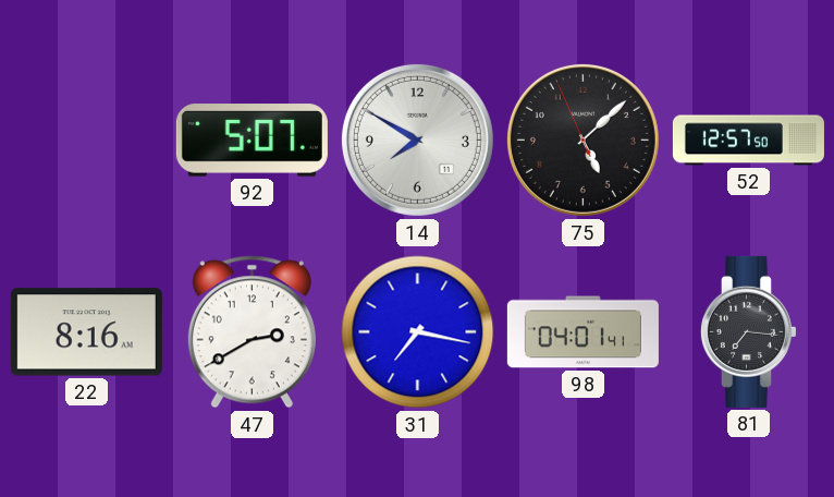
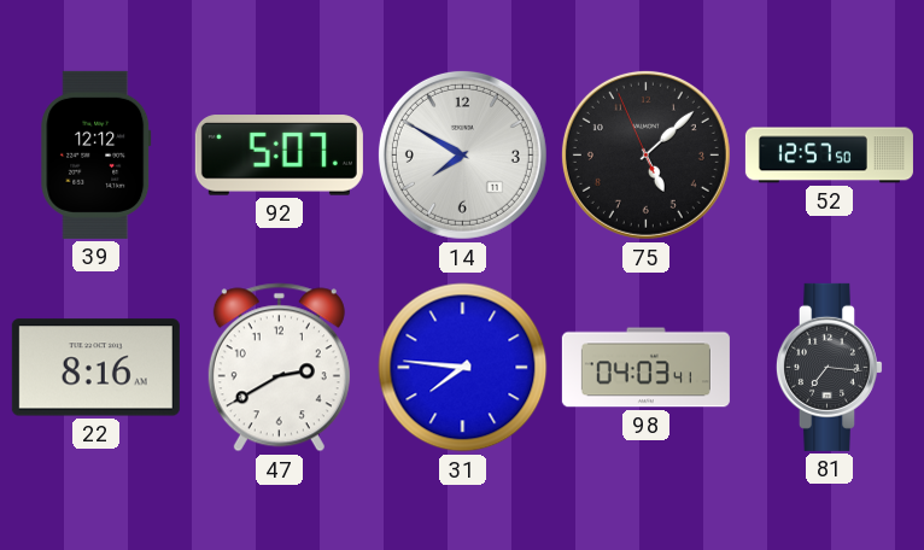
39: none -> 12:12
31: 7:17 -> 7:46
98: 04:01 -> 04:03
